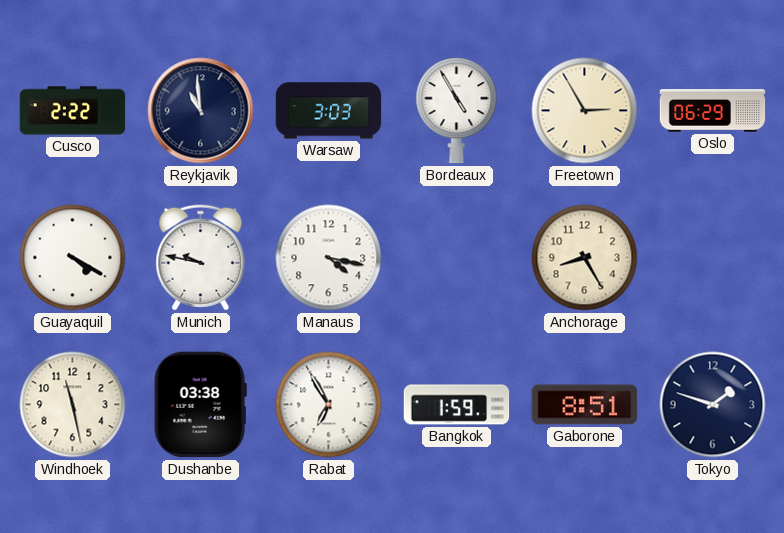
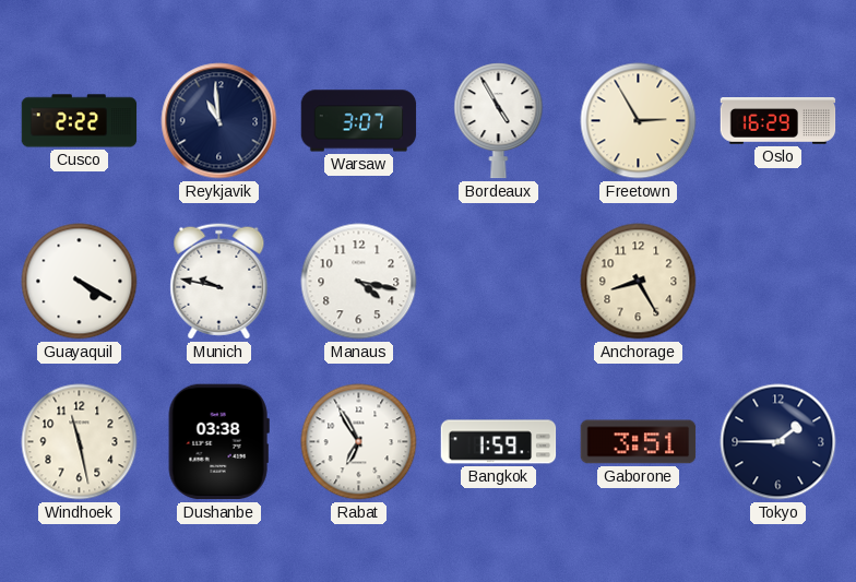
Warsaw: 3:03 -> 3:07
Oslo: 06:29 -> 16:29
Gaborone: 8:51 -> 3:51
Tokyo: 1:48 -> 1:45
